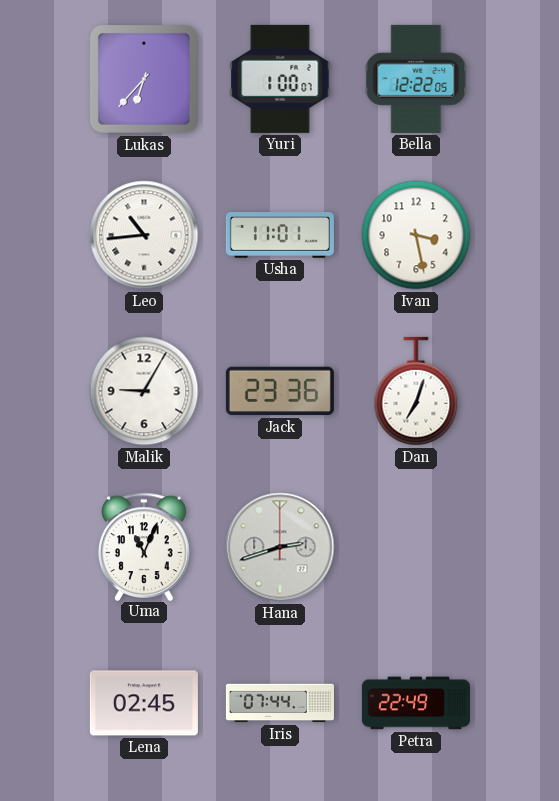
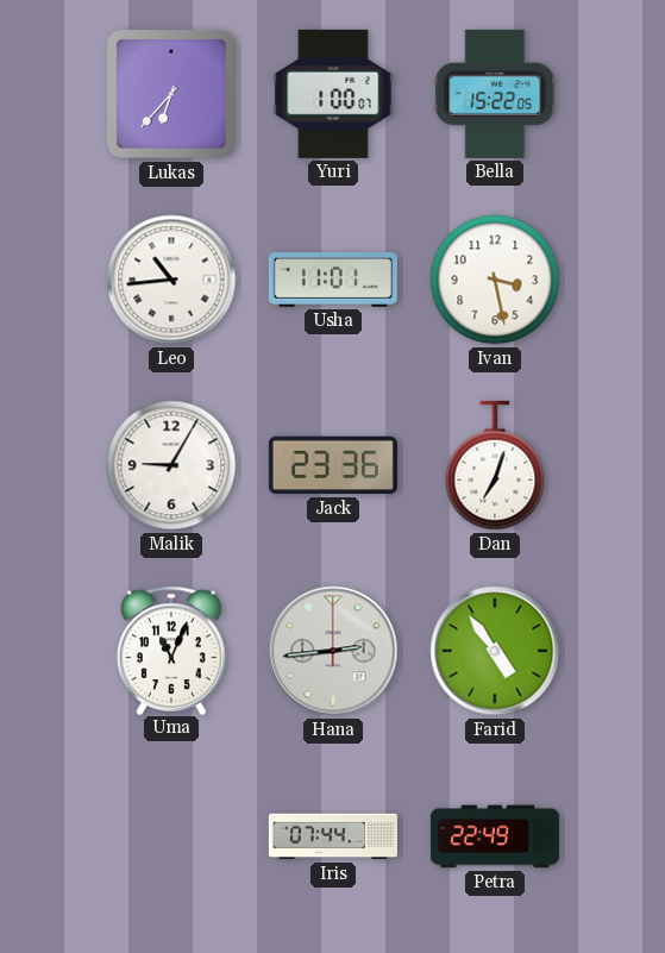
Bella: 12:22 -> 15:22
Hana: 2:42 -> 2:44
Farid: none -> 4:54
Lena: 02:45 -> none
